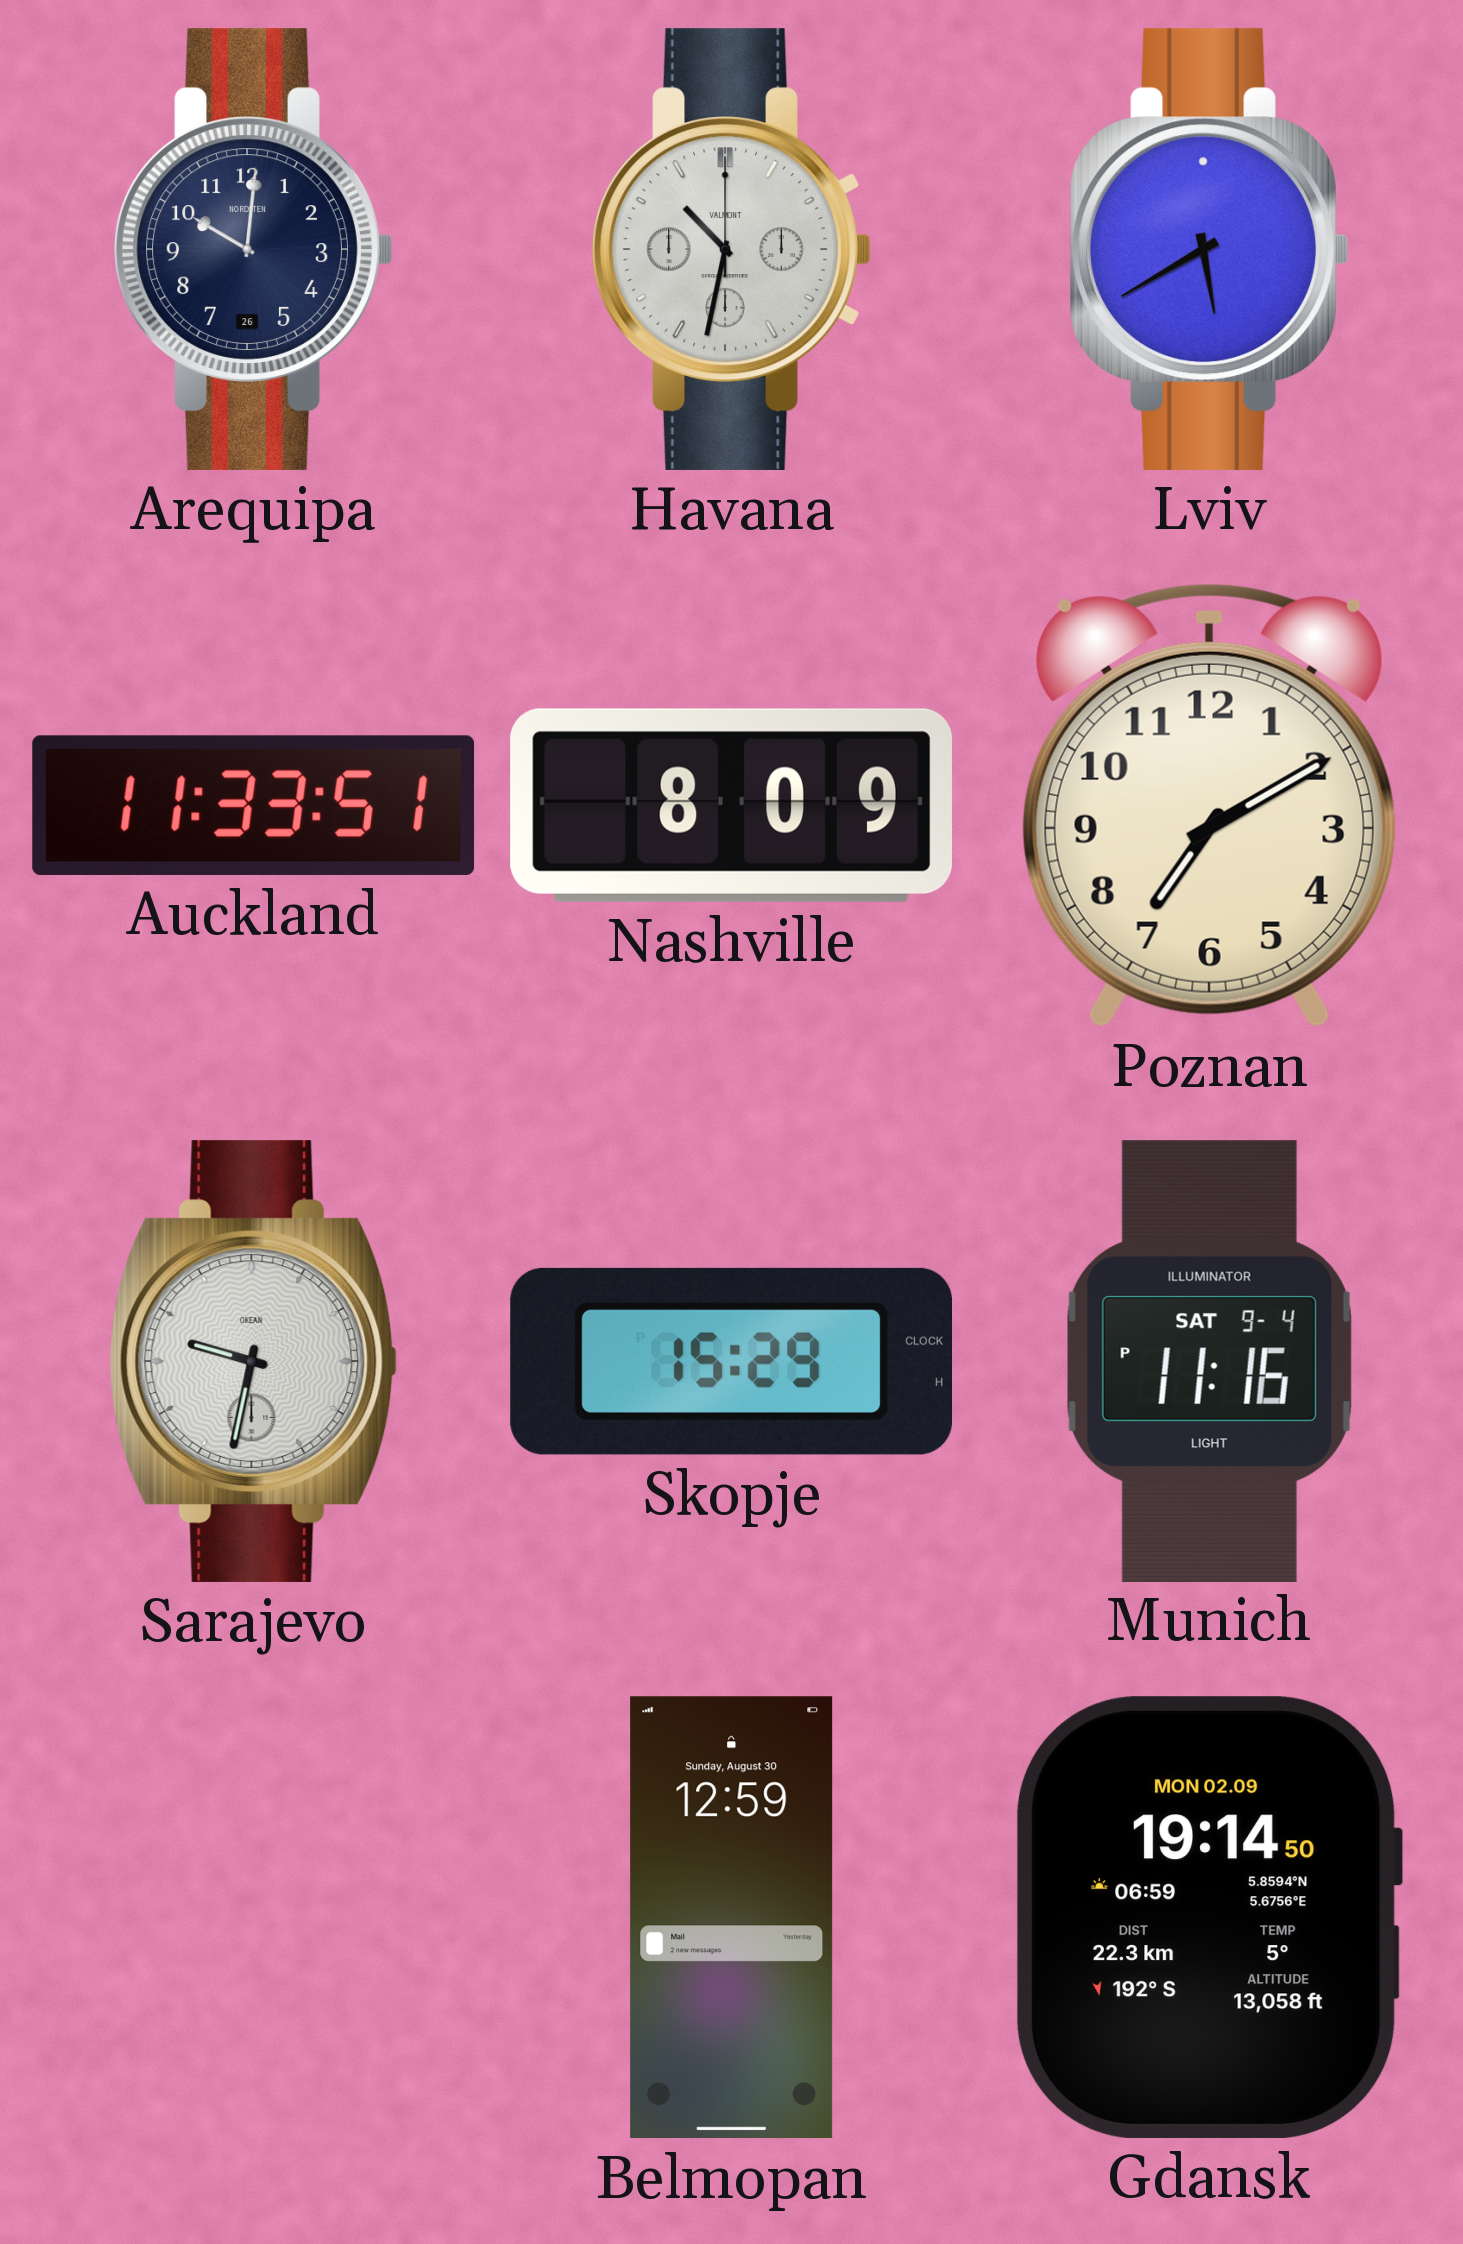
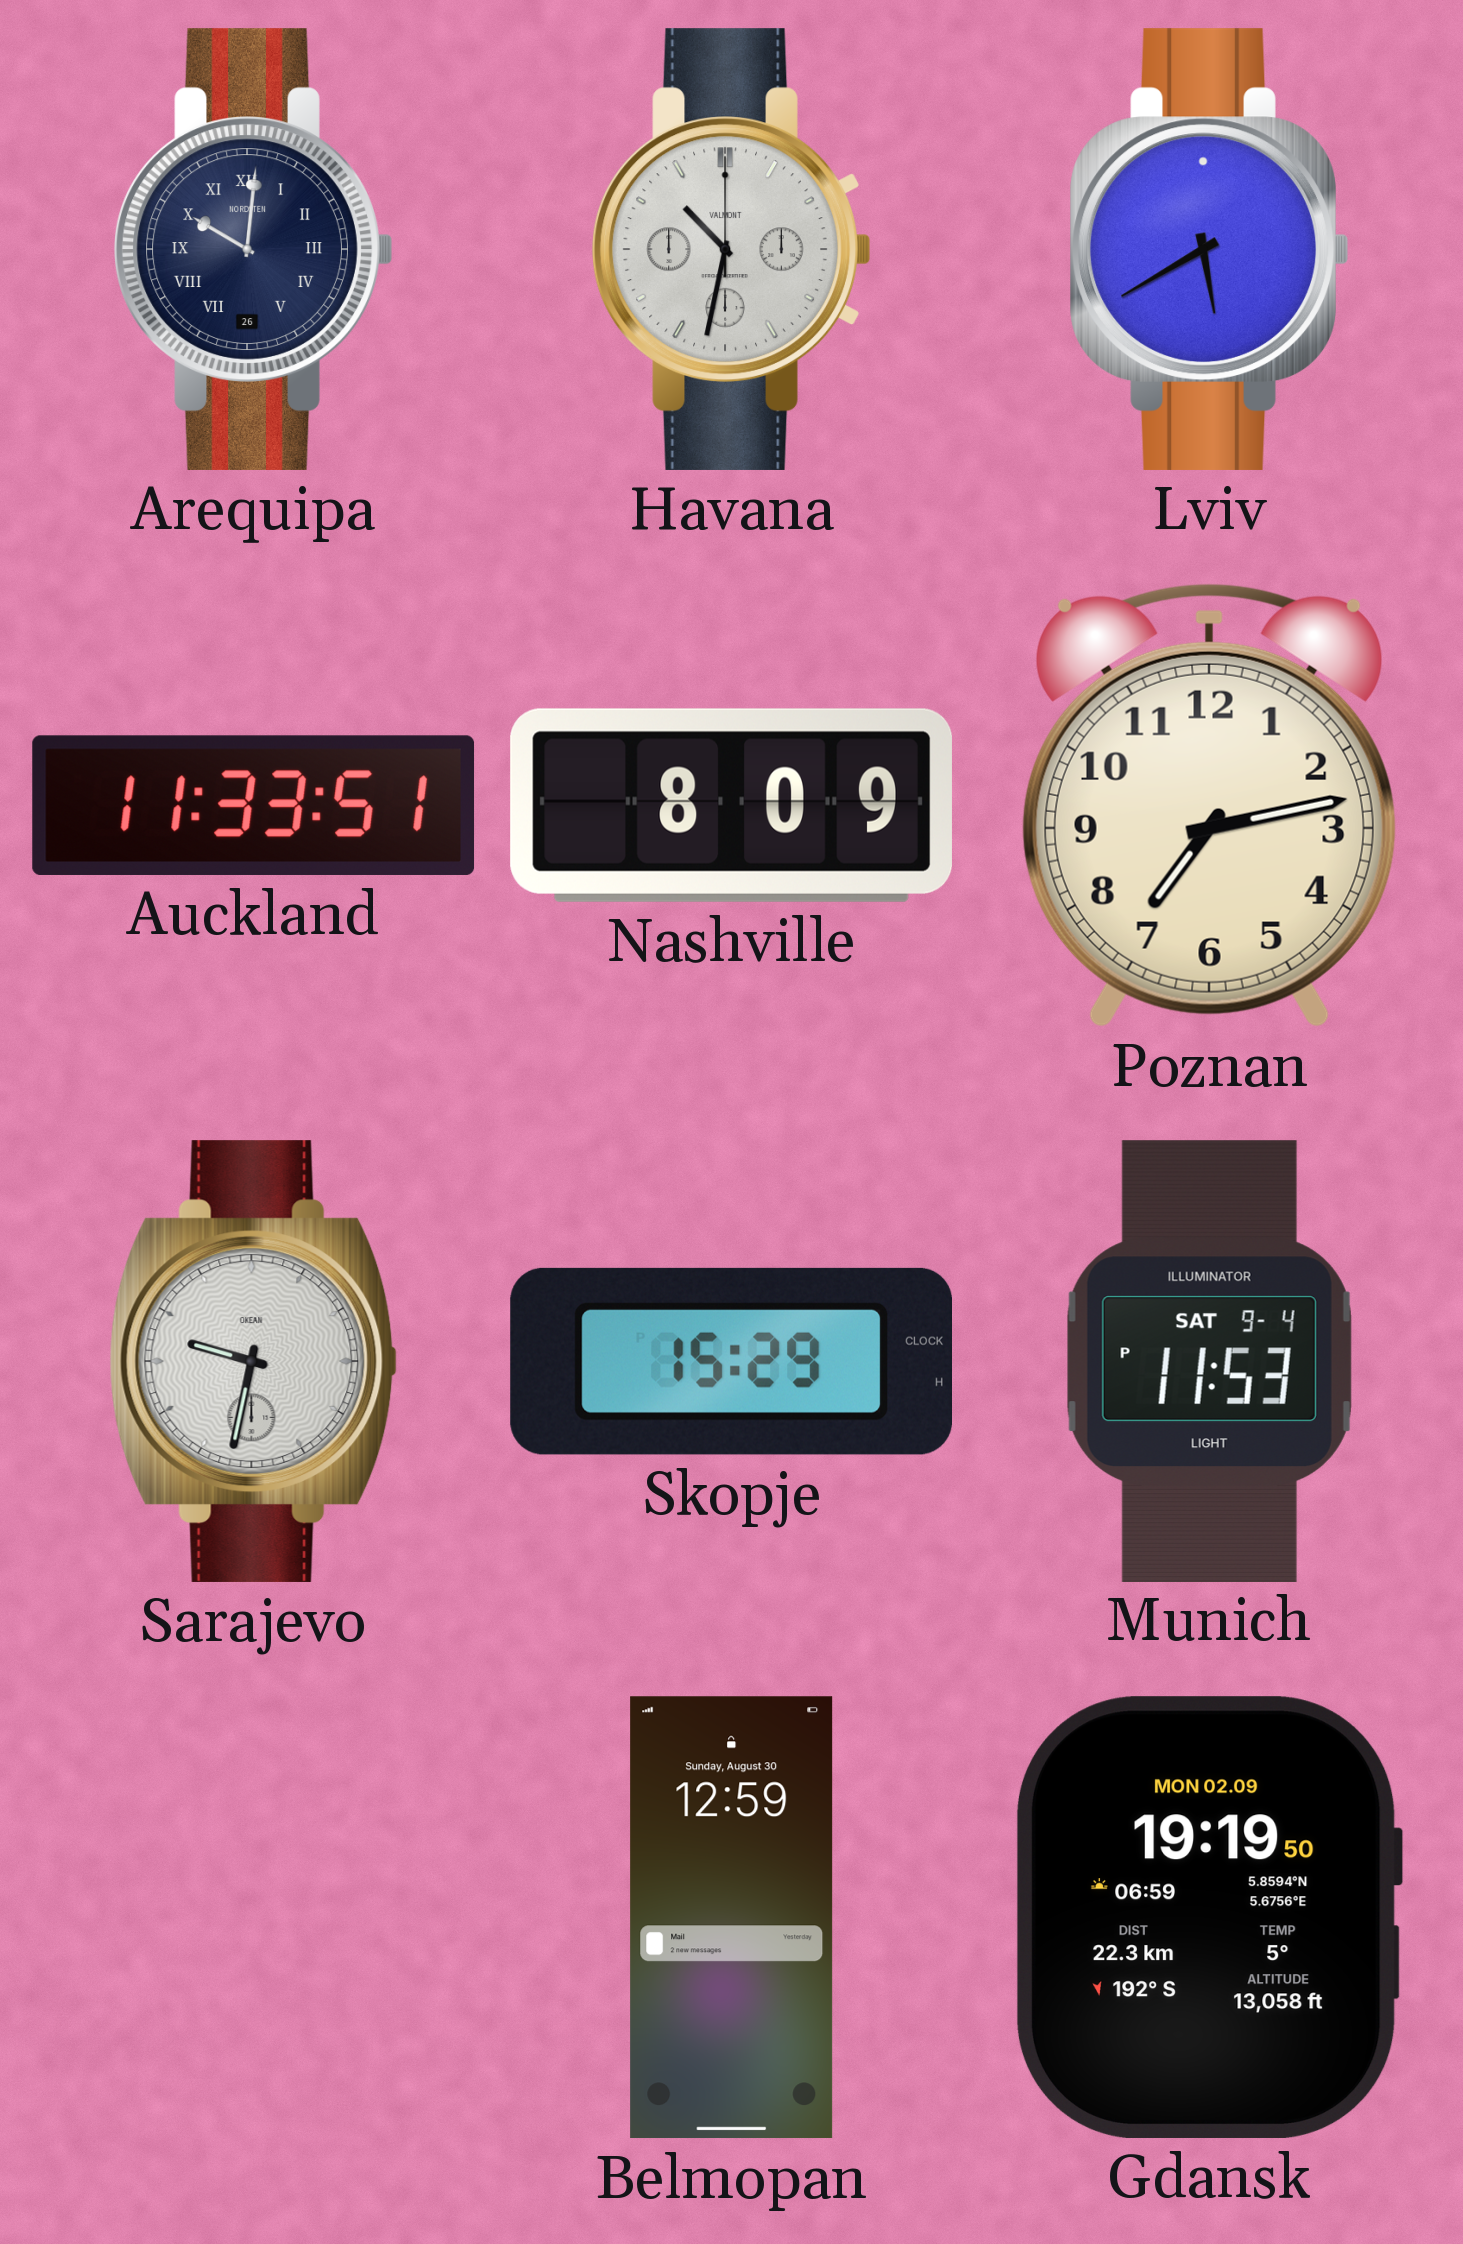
Arequipa numerals: Arabic -> Roman
Poznan: 7:10 -> 7:13
Munich: 11:16 -> 11:53
Gdansk: 19:14 -> 19:19
